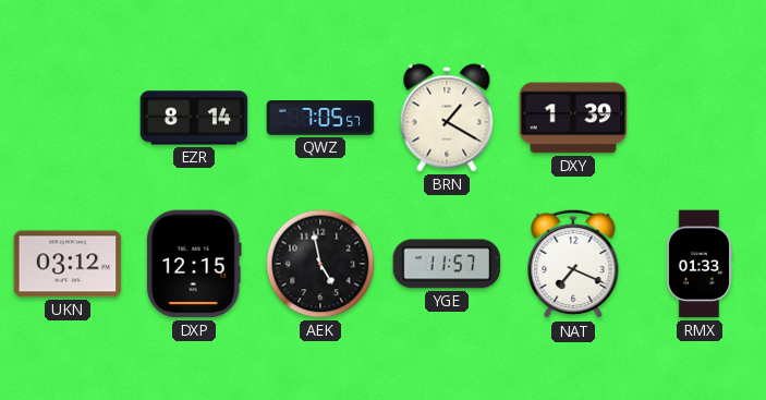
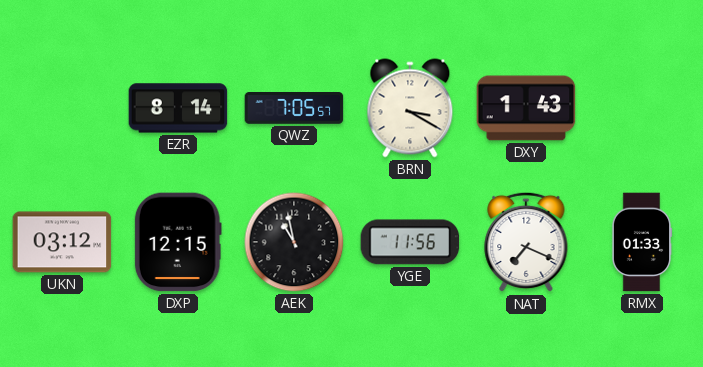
BRN: 1:20 -> 3:20
DXY: 1:39 -> 1:43
AEK: 4:58 -> 10:58
YGE: 11:57 -> 11:56
